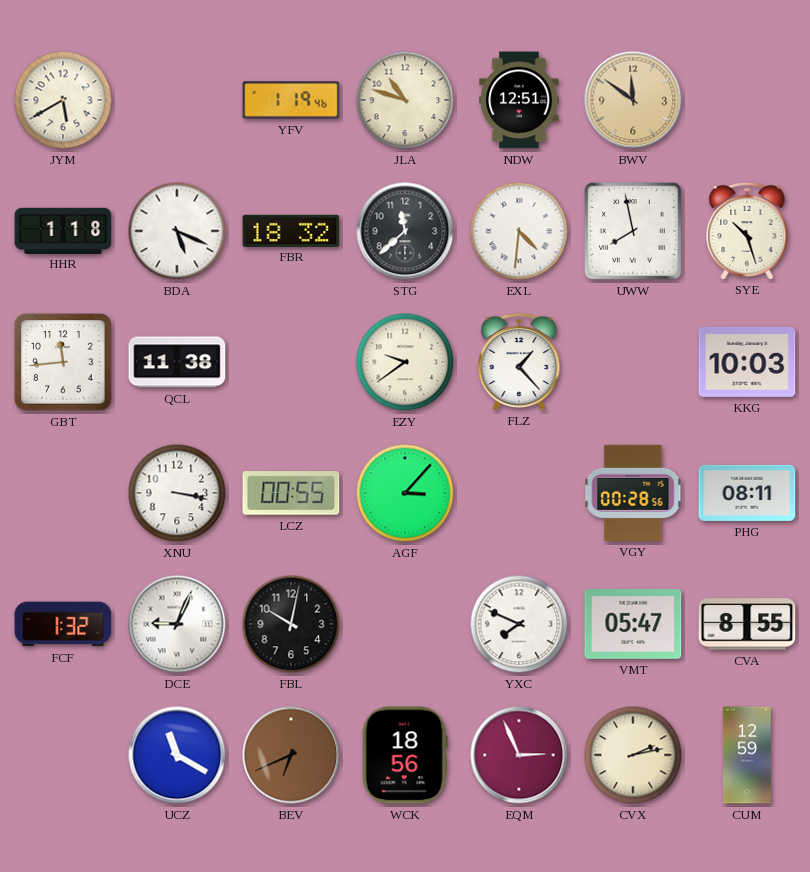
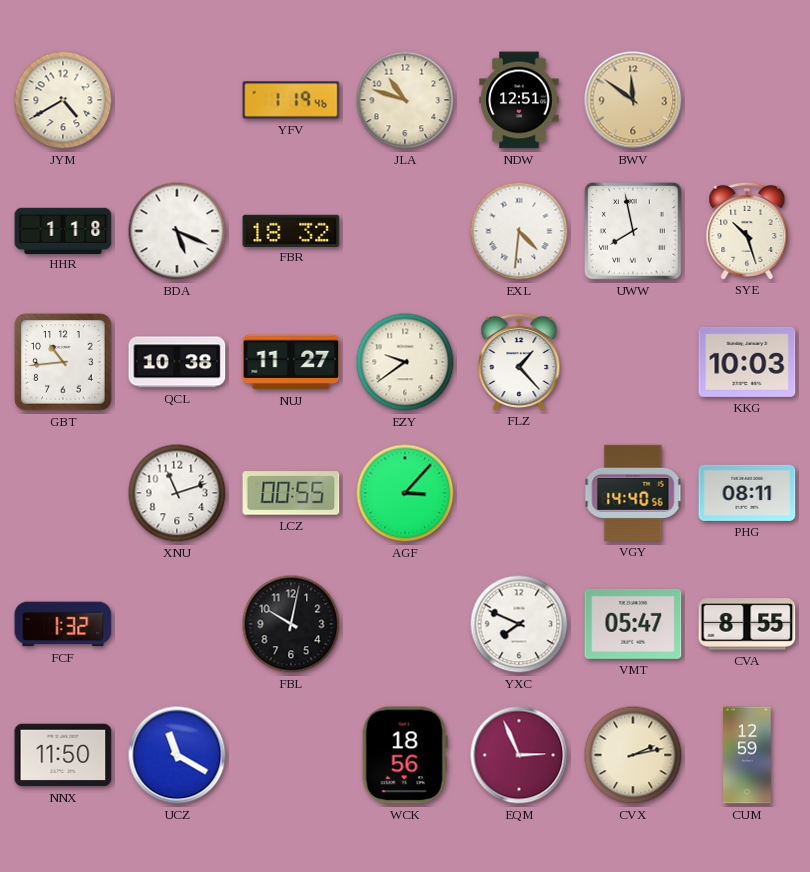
JYM: 5:40 -> 4:40
STG: 11:38 -> none
GBT: 11:44 -> 10:44
QCL: 11:38 -> 10:38
NUJ: none -> 11:27
XNU: 3:17 -> 11:12
VGY: 00:28 -> 14:40
DCE: 9:04 -> none
NNX: none -> 11:50
BEV: 6:41 -> none
